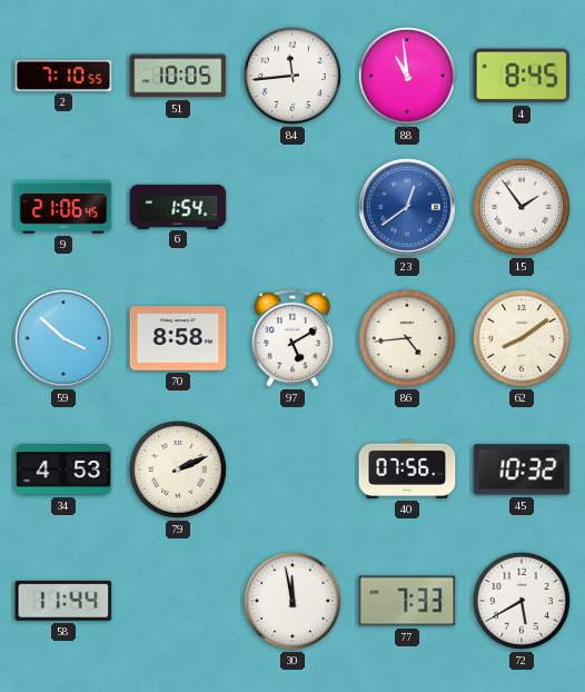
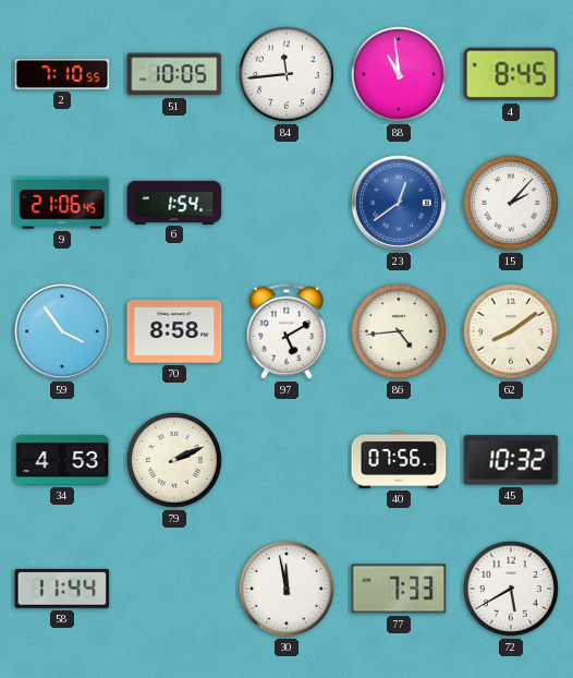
15: 1:54 -> 2:07
59: 3:52 -> 3:54
